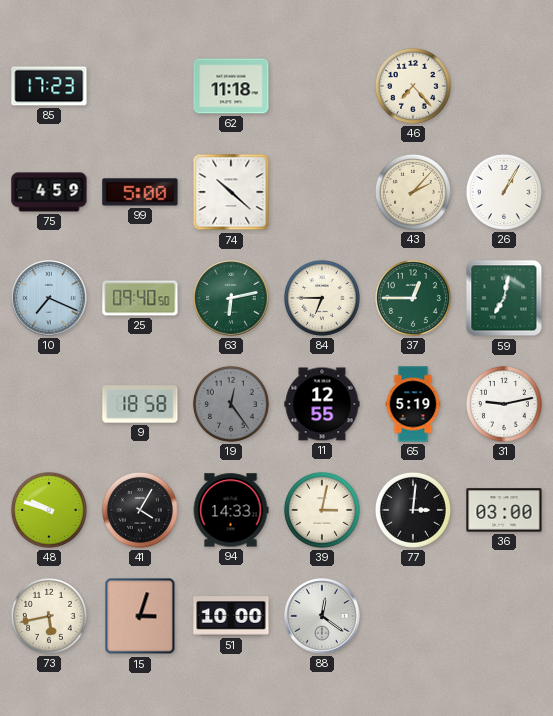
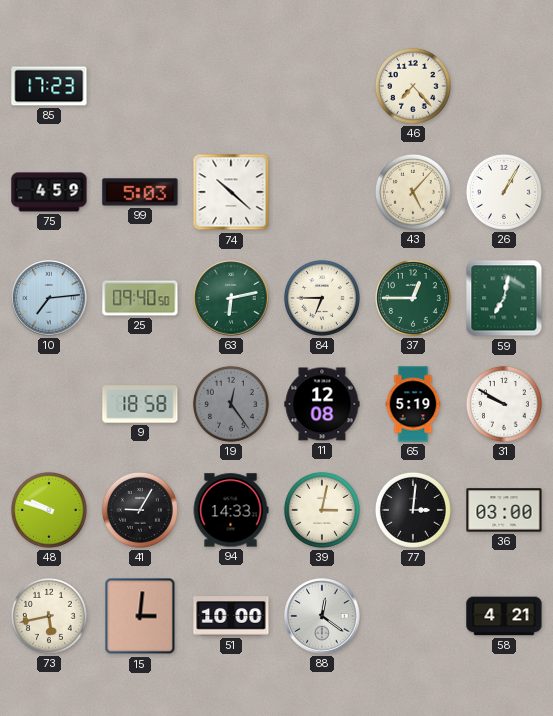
62: 11:18 -> none
99: 5:00 -> 5:03
43: 2:07 -> 5:07
10: 7:19 -> 7:14
11: 12:55 -> 12:08
31: 9:13 -> 9:50
41: 4:05 -> 9:05
15: 3:03 -> 3:01
58: none -> 4:21
